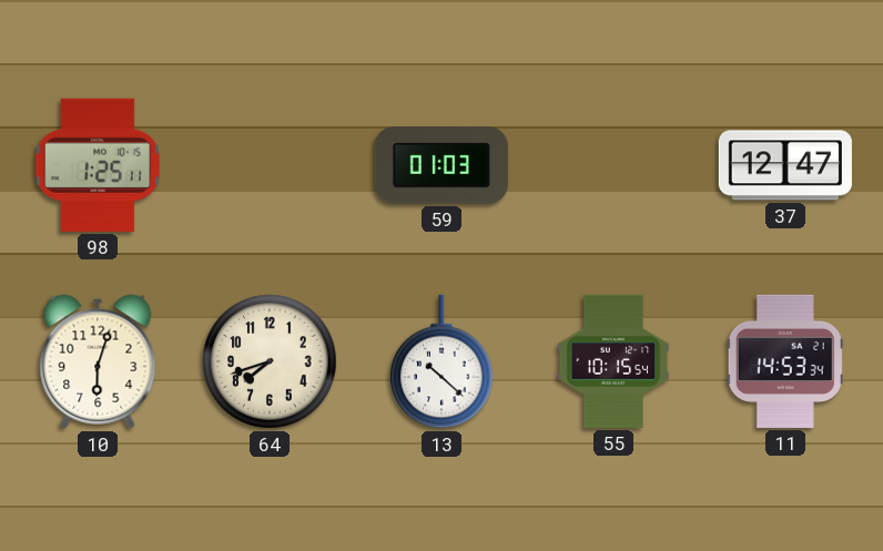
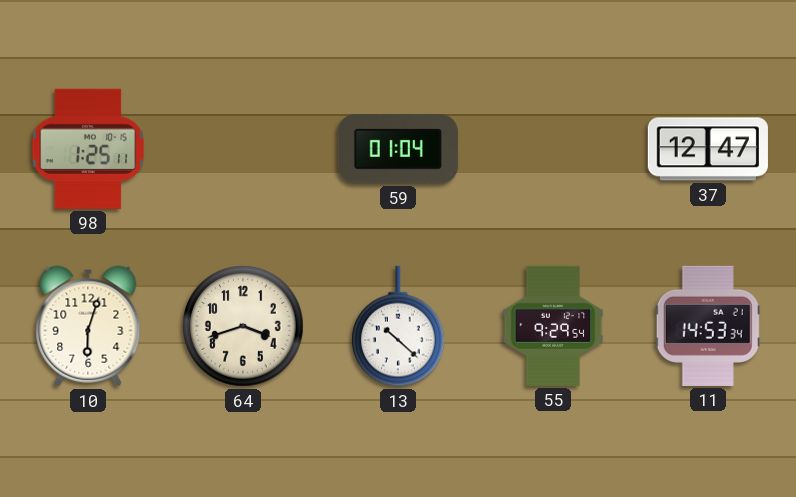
59: 01:03 -> 01:04
64: 7:42 -> 3:42
55: 10:15 -> 9:29
